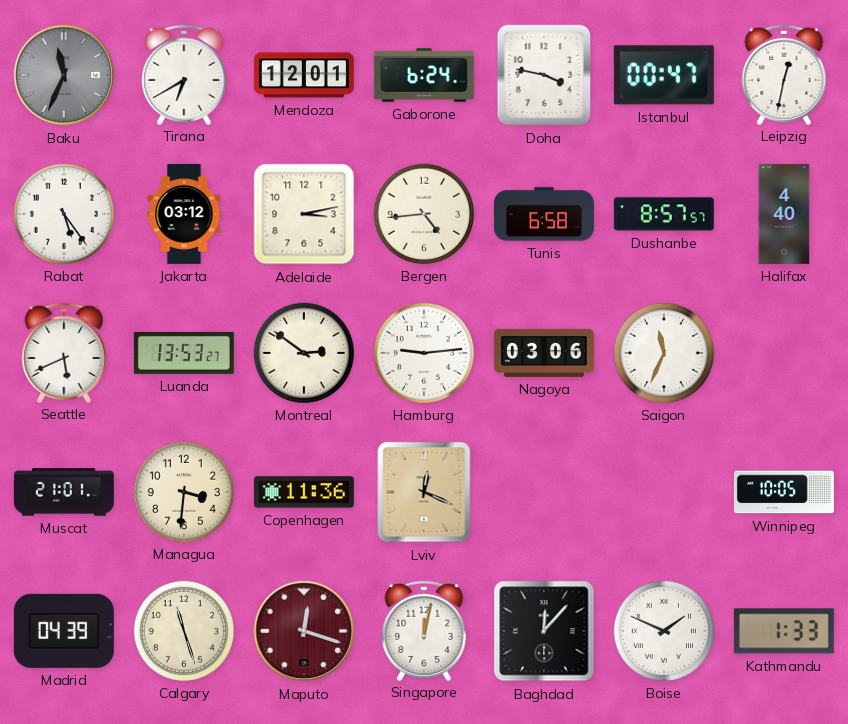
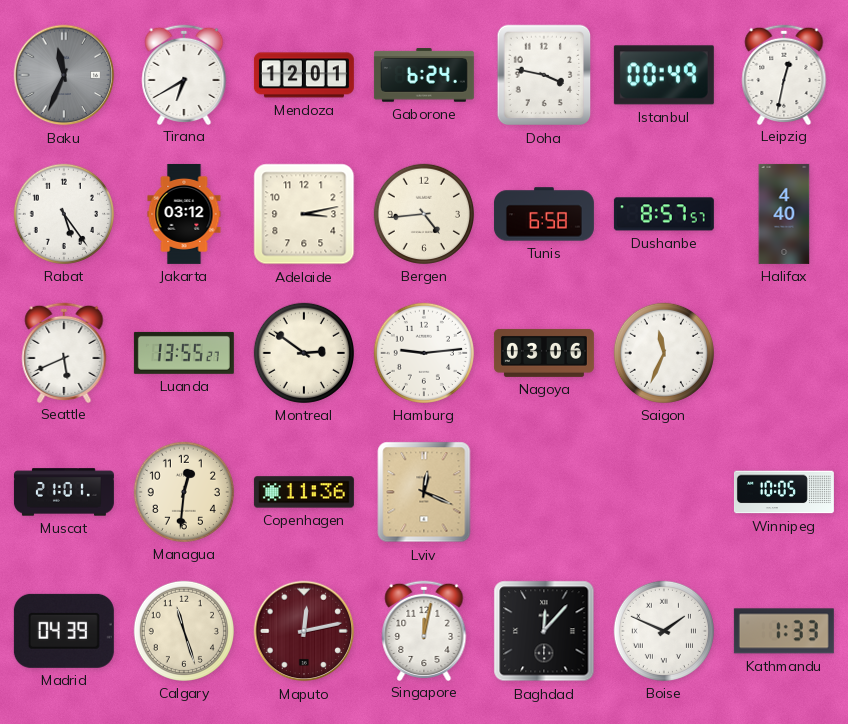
Istanbul: 00:47 -> 00:49
Luanda: 13:53 -> 13:55
Managua: 3:31 -> 12:31
Maputo: 12:18 -> 12:13
